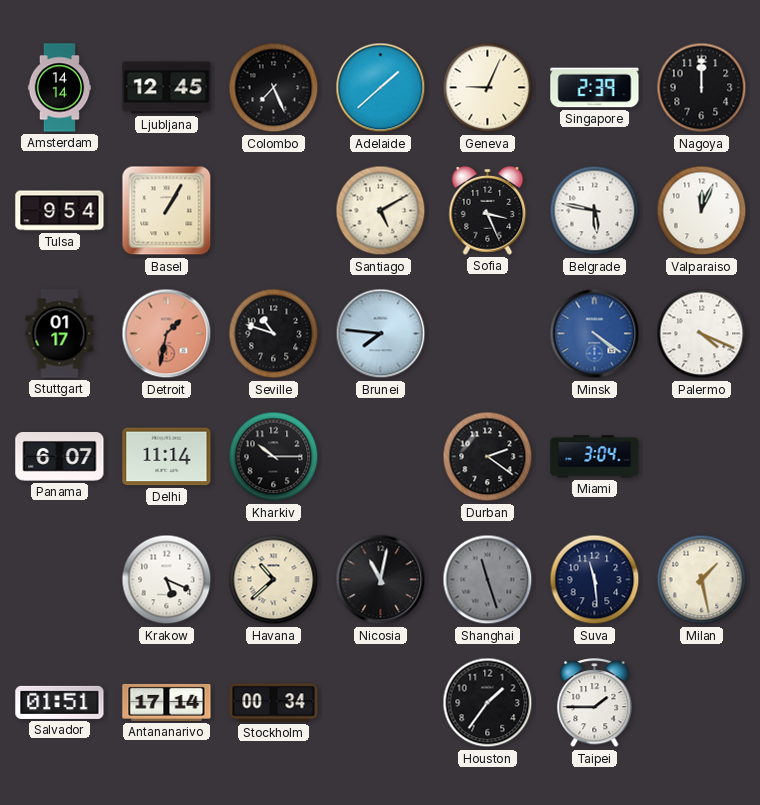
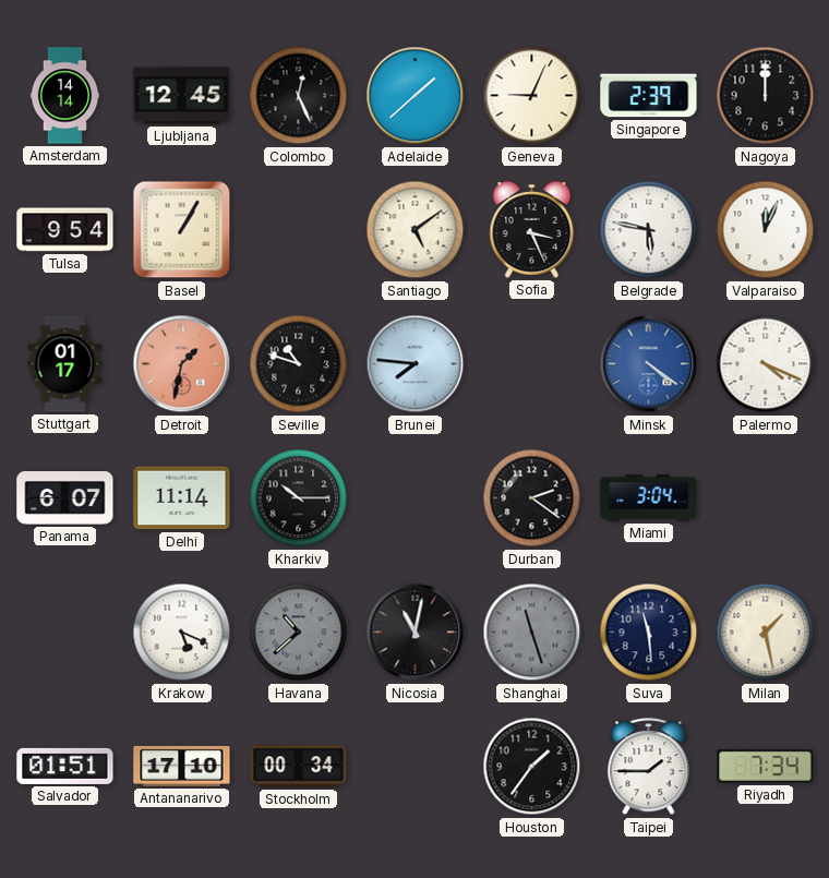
Colombo: 7:26 -> 12:26
Santiago: 5:10 -> 5:09
Havana dial: cream -> grey
Antananarivo: 17:14 -> 17:10
Riyadh: none -> 7:34
